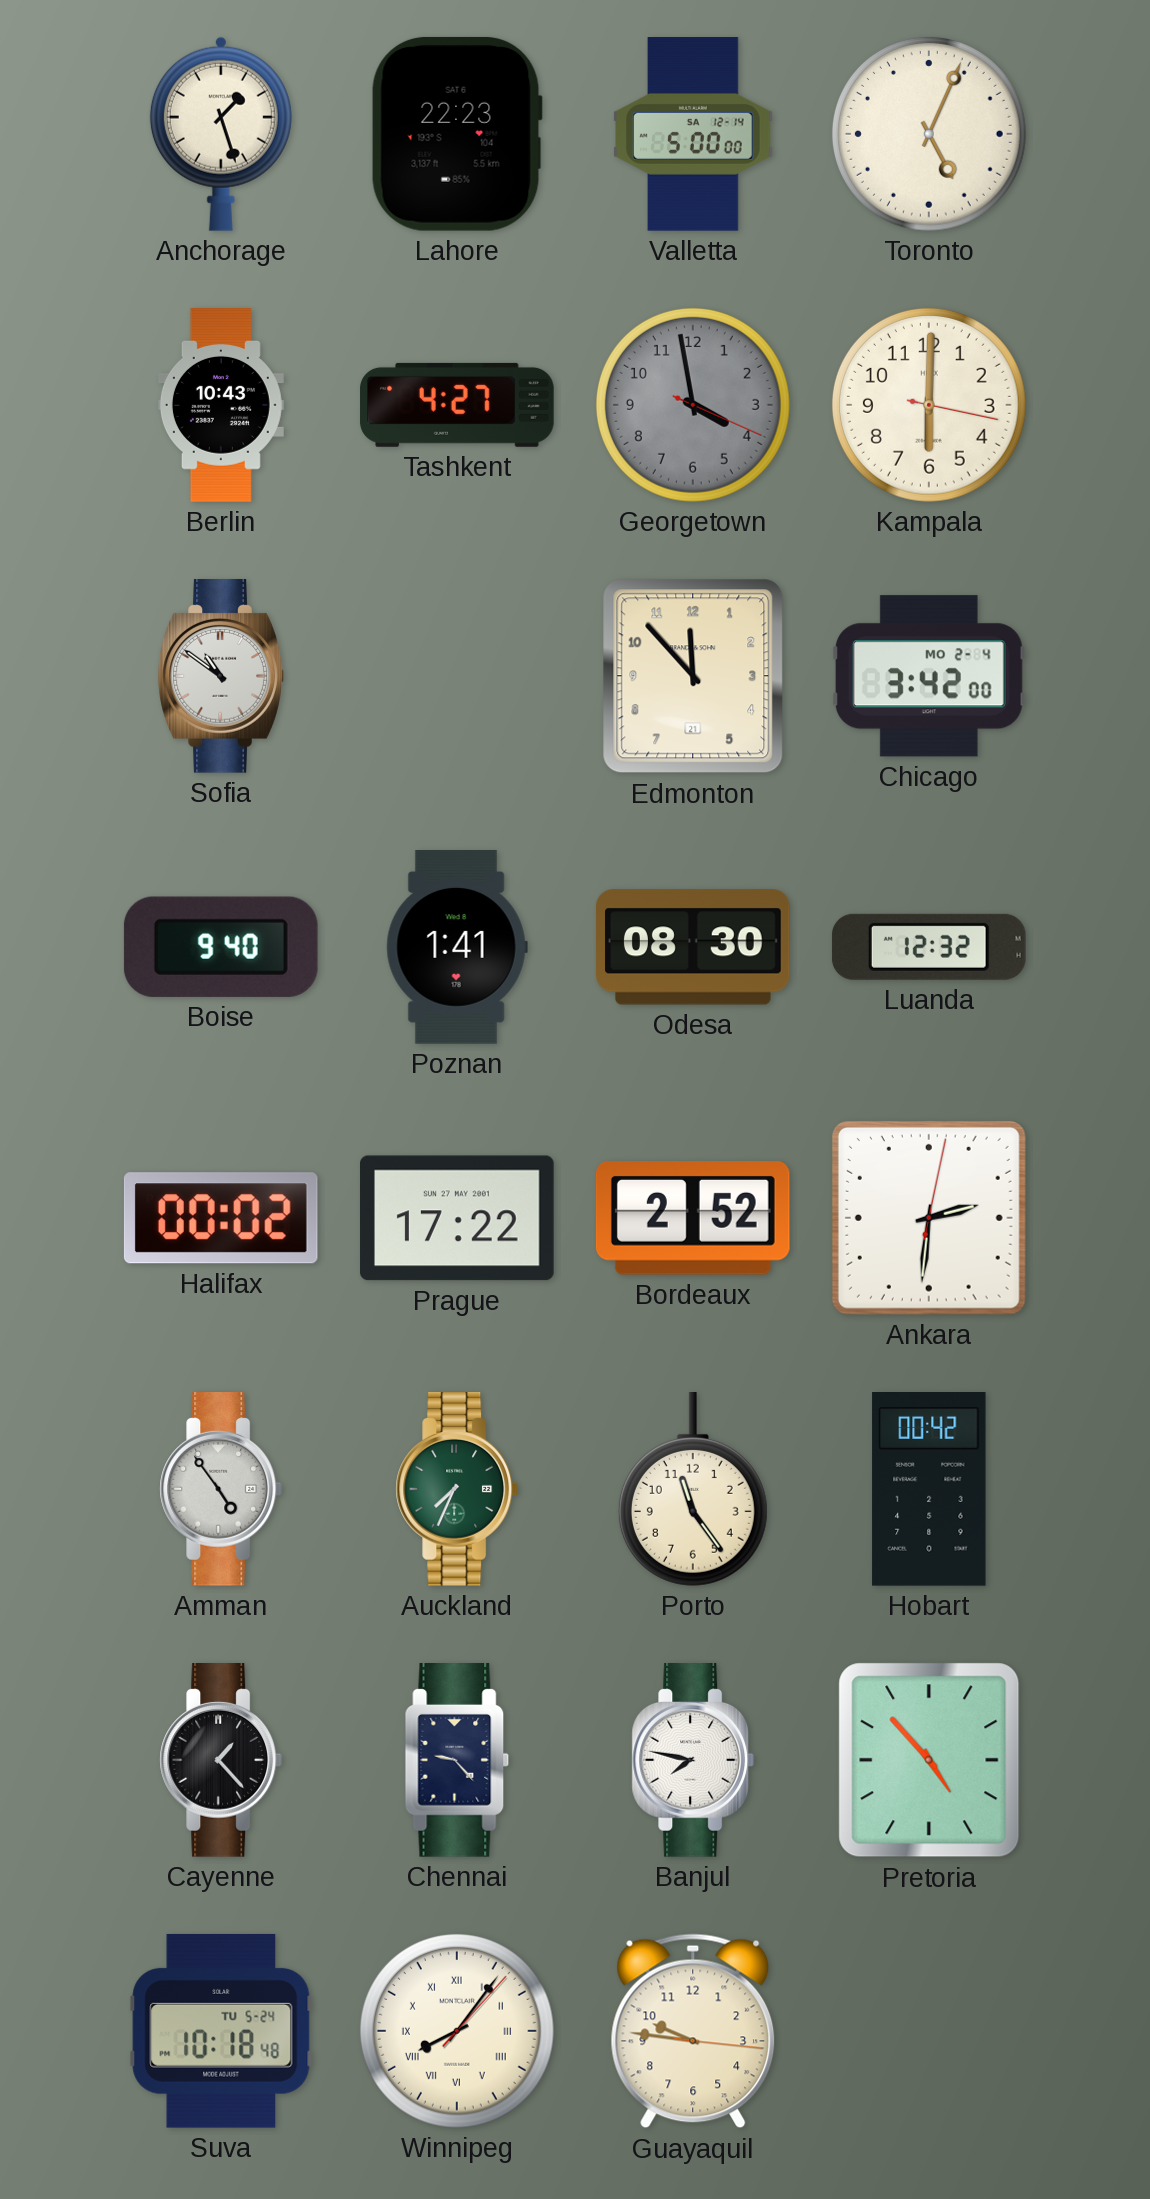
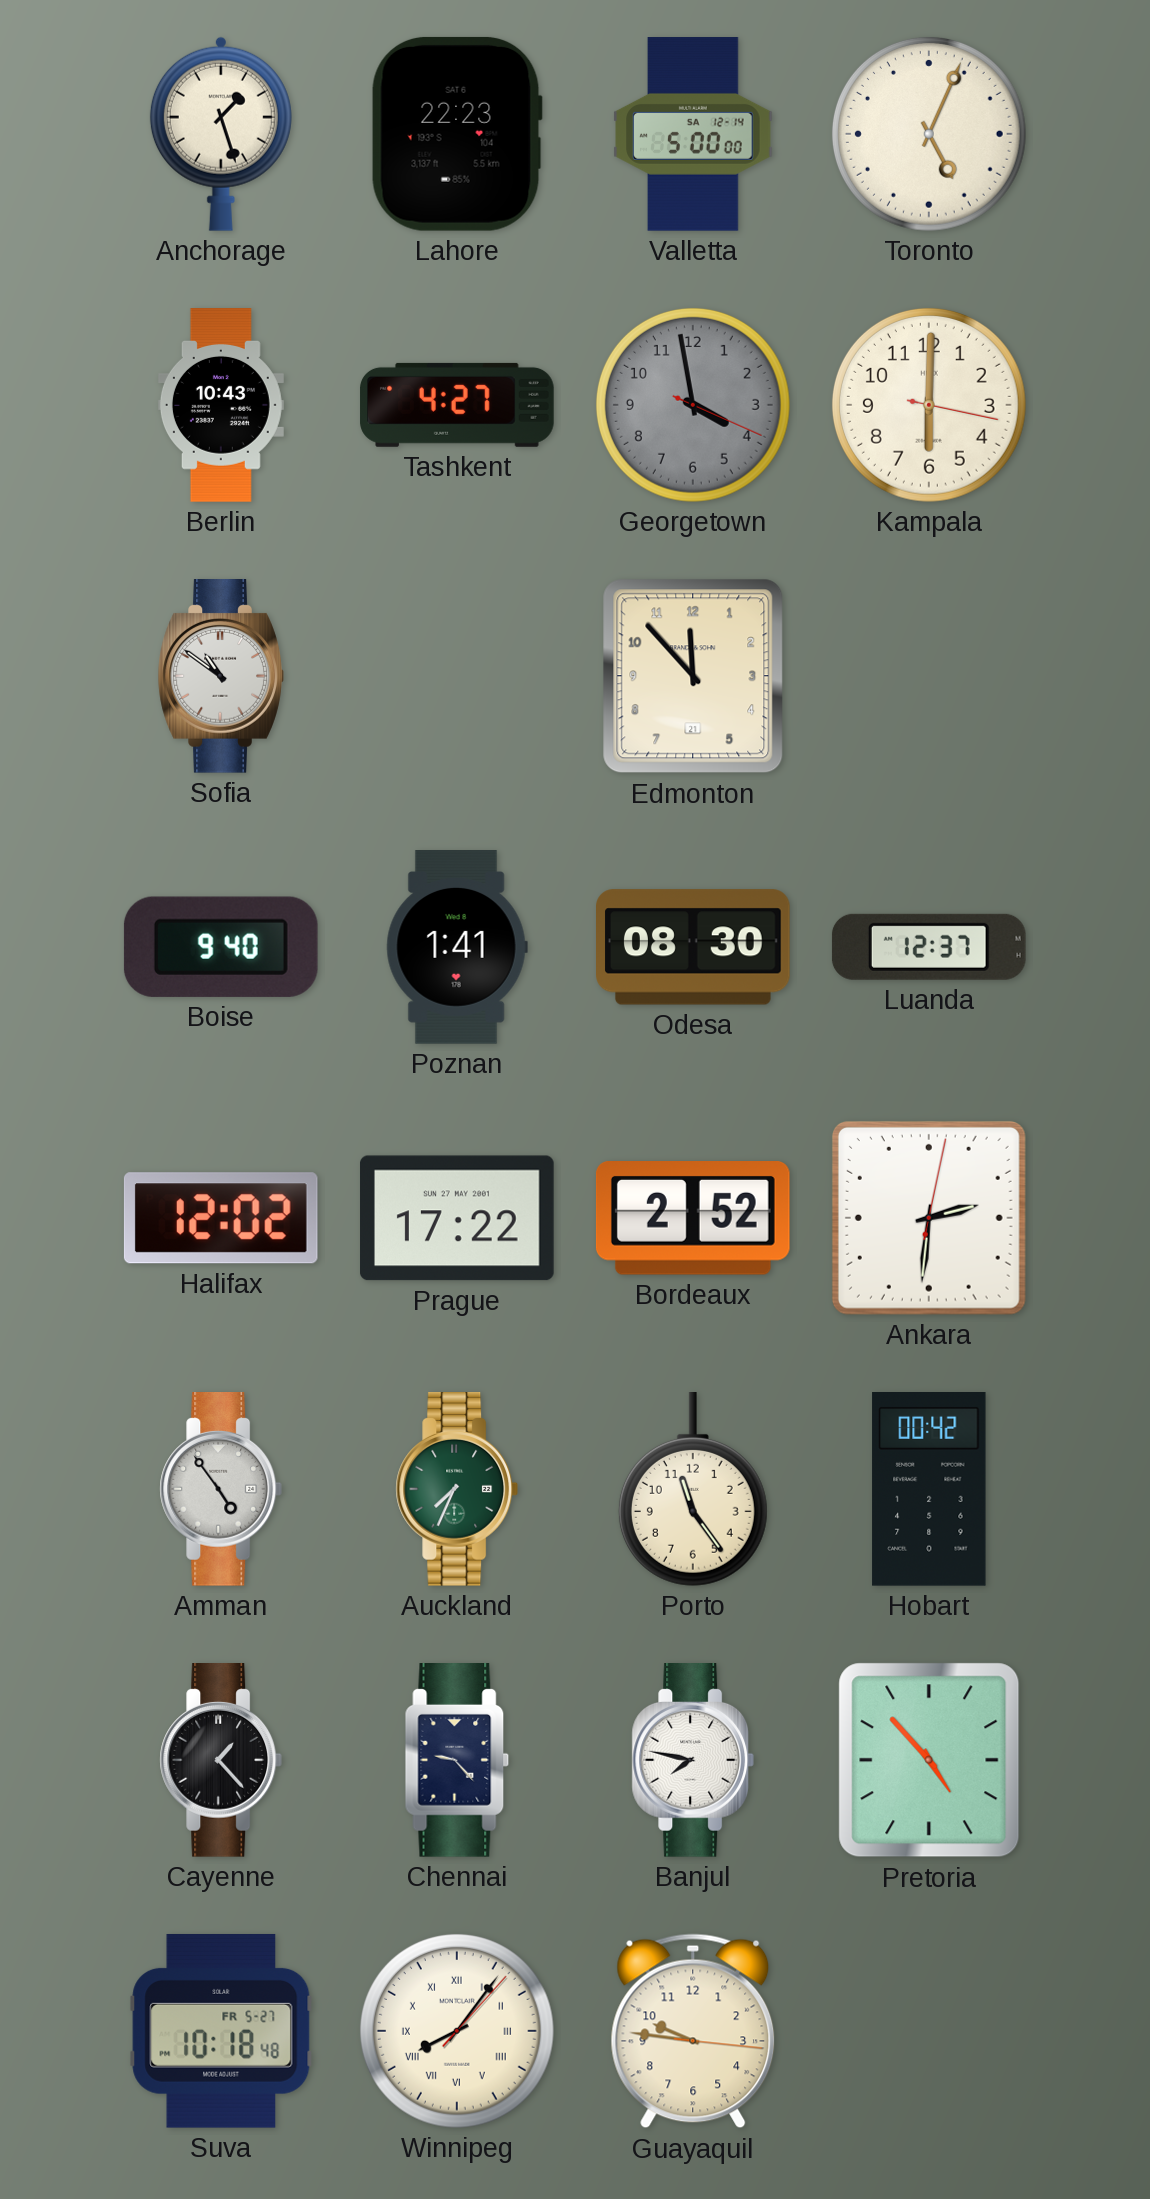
Chicago: 3:42 -> none
Luanda: 12:32 -> 12:37
Halifax: 00:02 -> 12:02
Suva date: TU 5-24 -> FR 5-27
